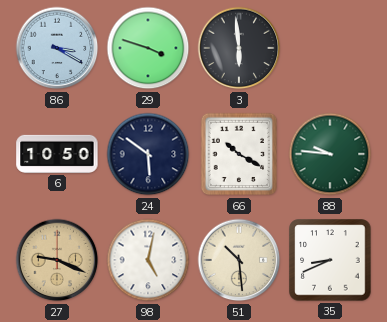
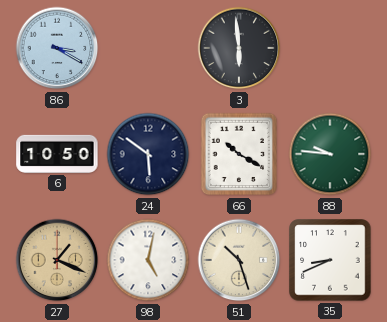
29: 3:48 -> none
27: 9:19 -> 1:19
51: 10:29 -> 10:27
